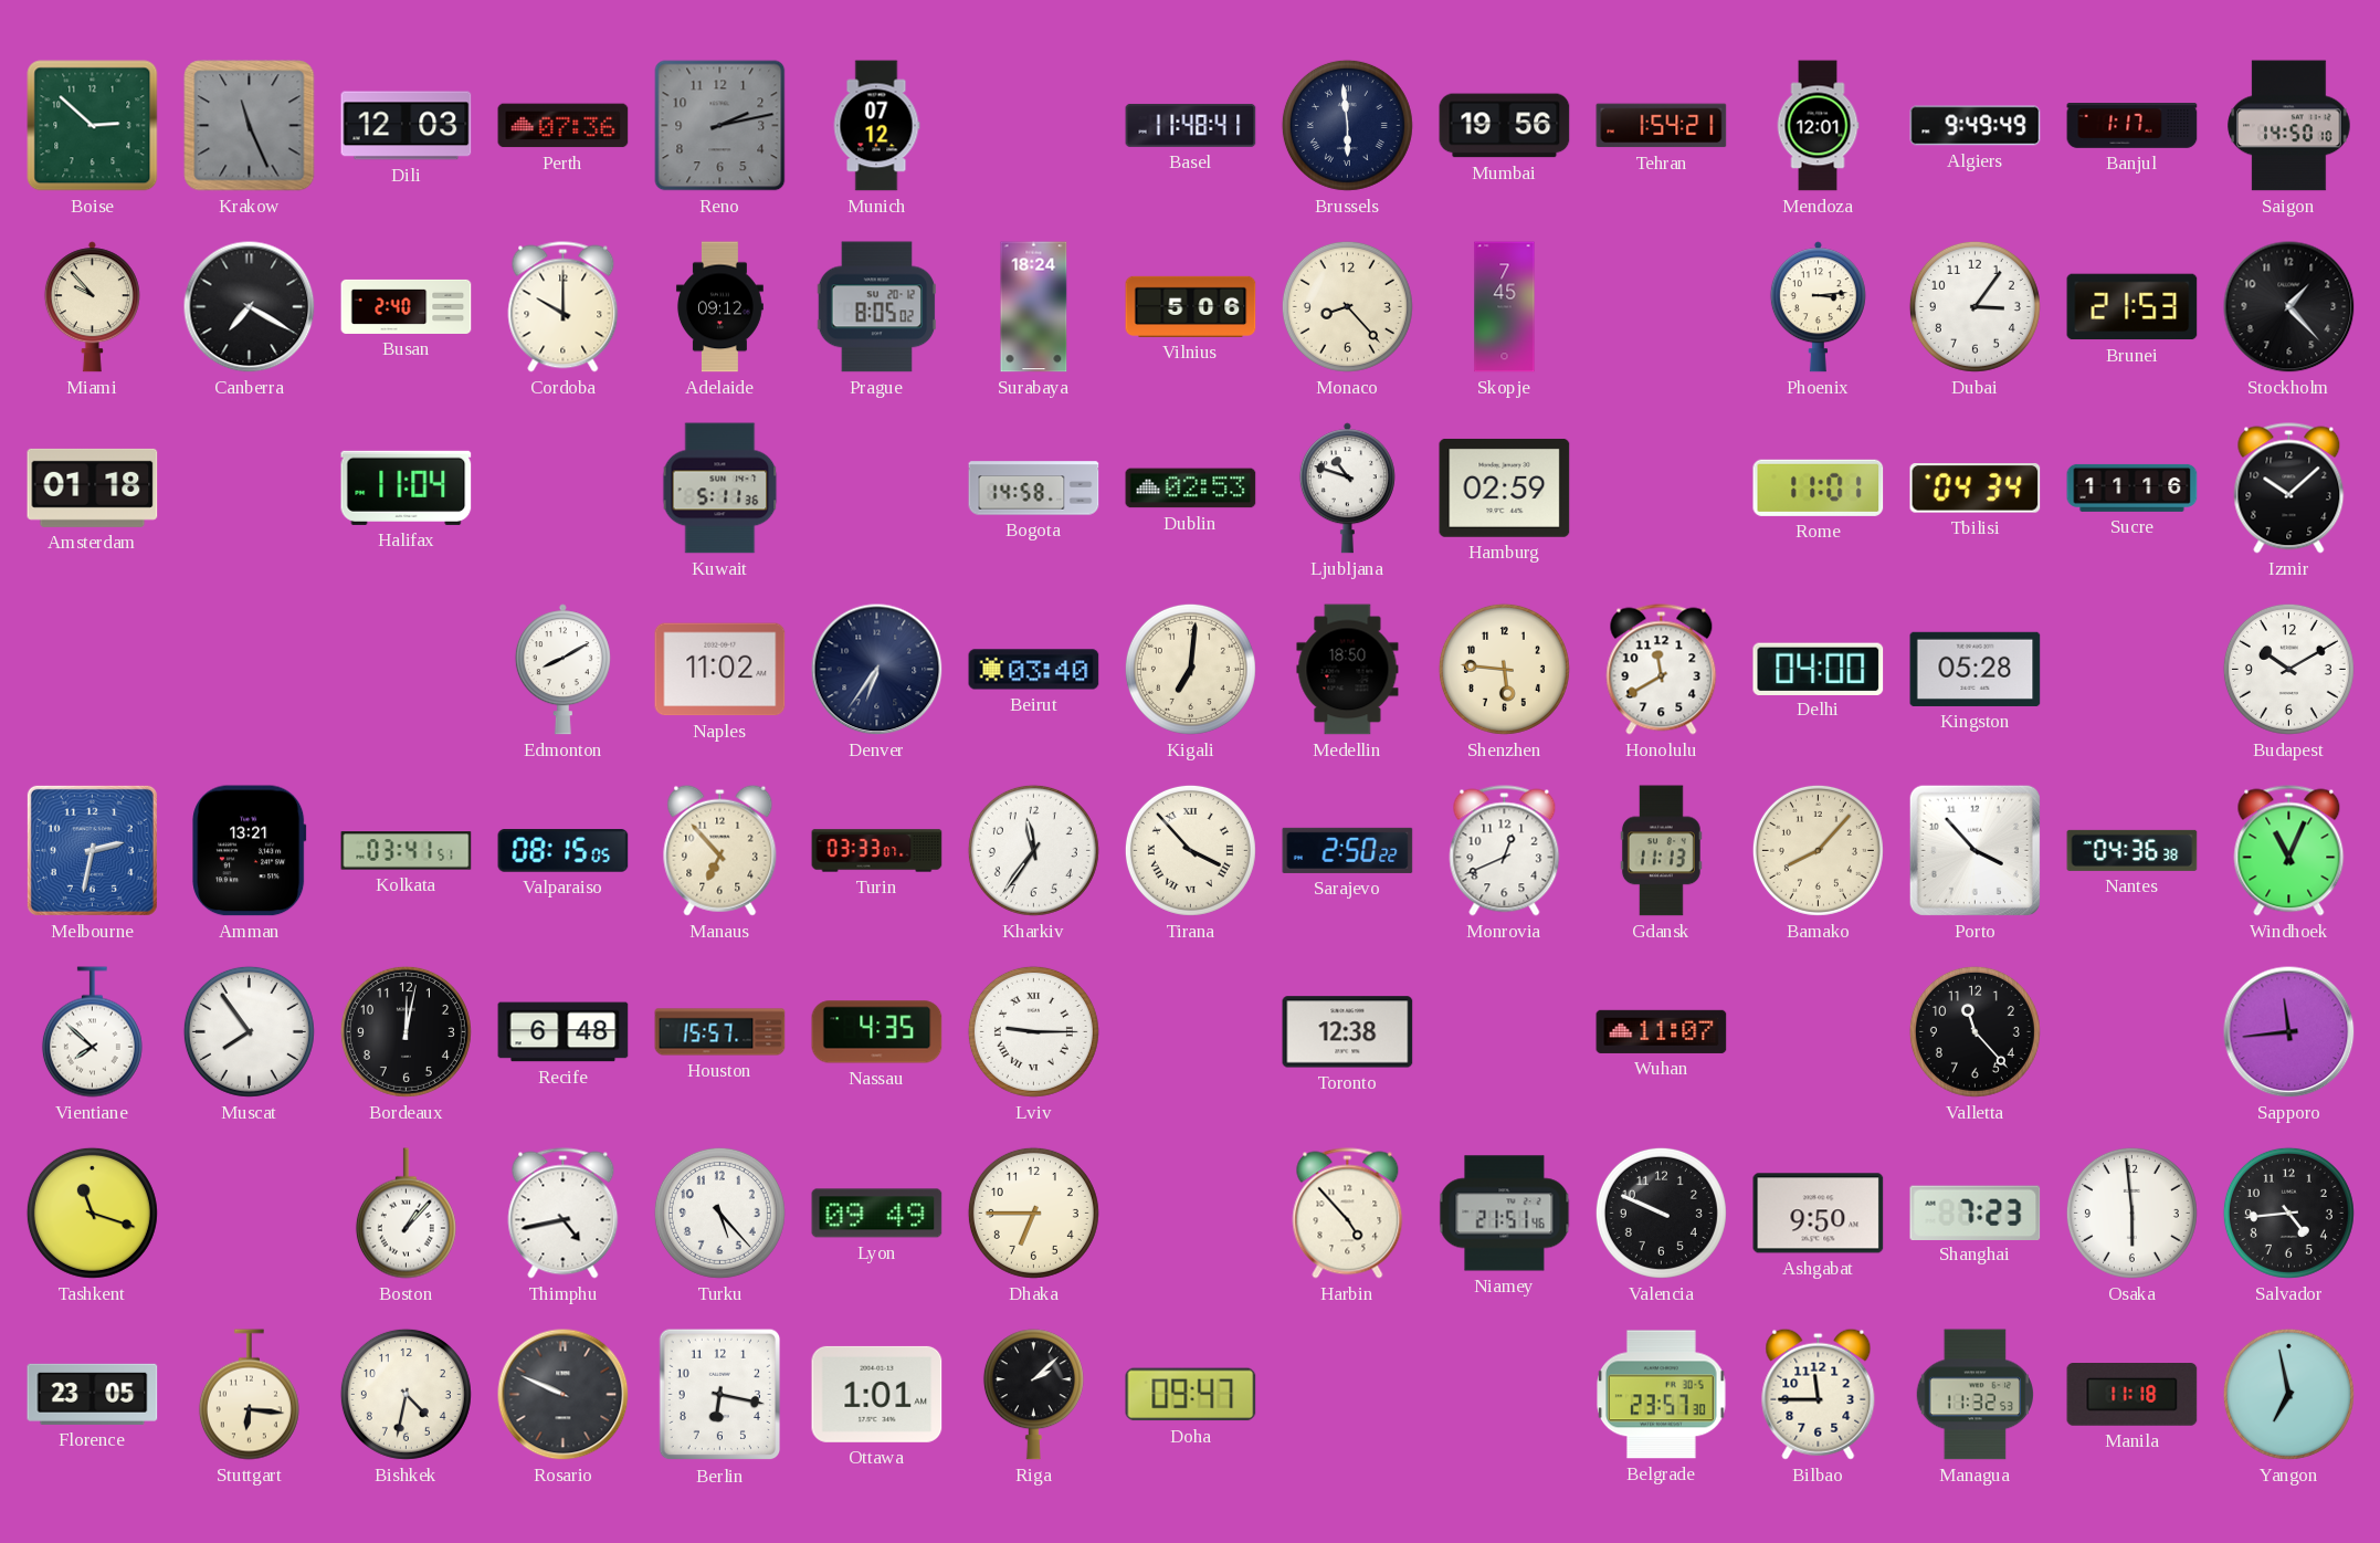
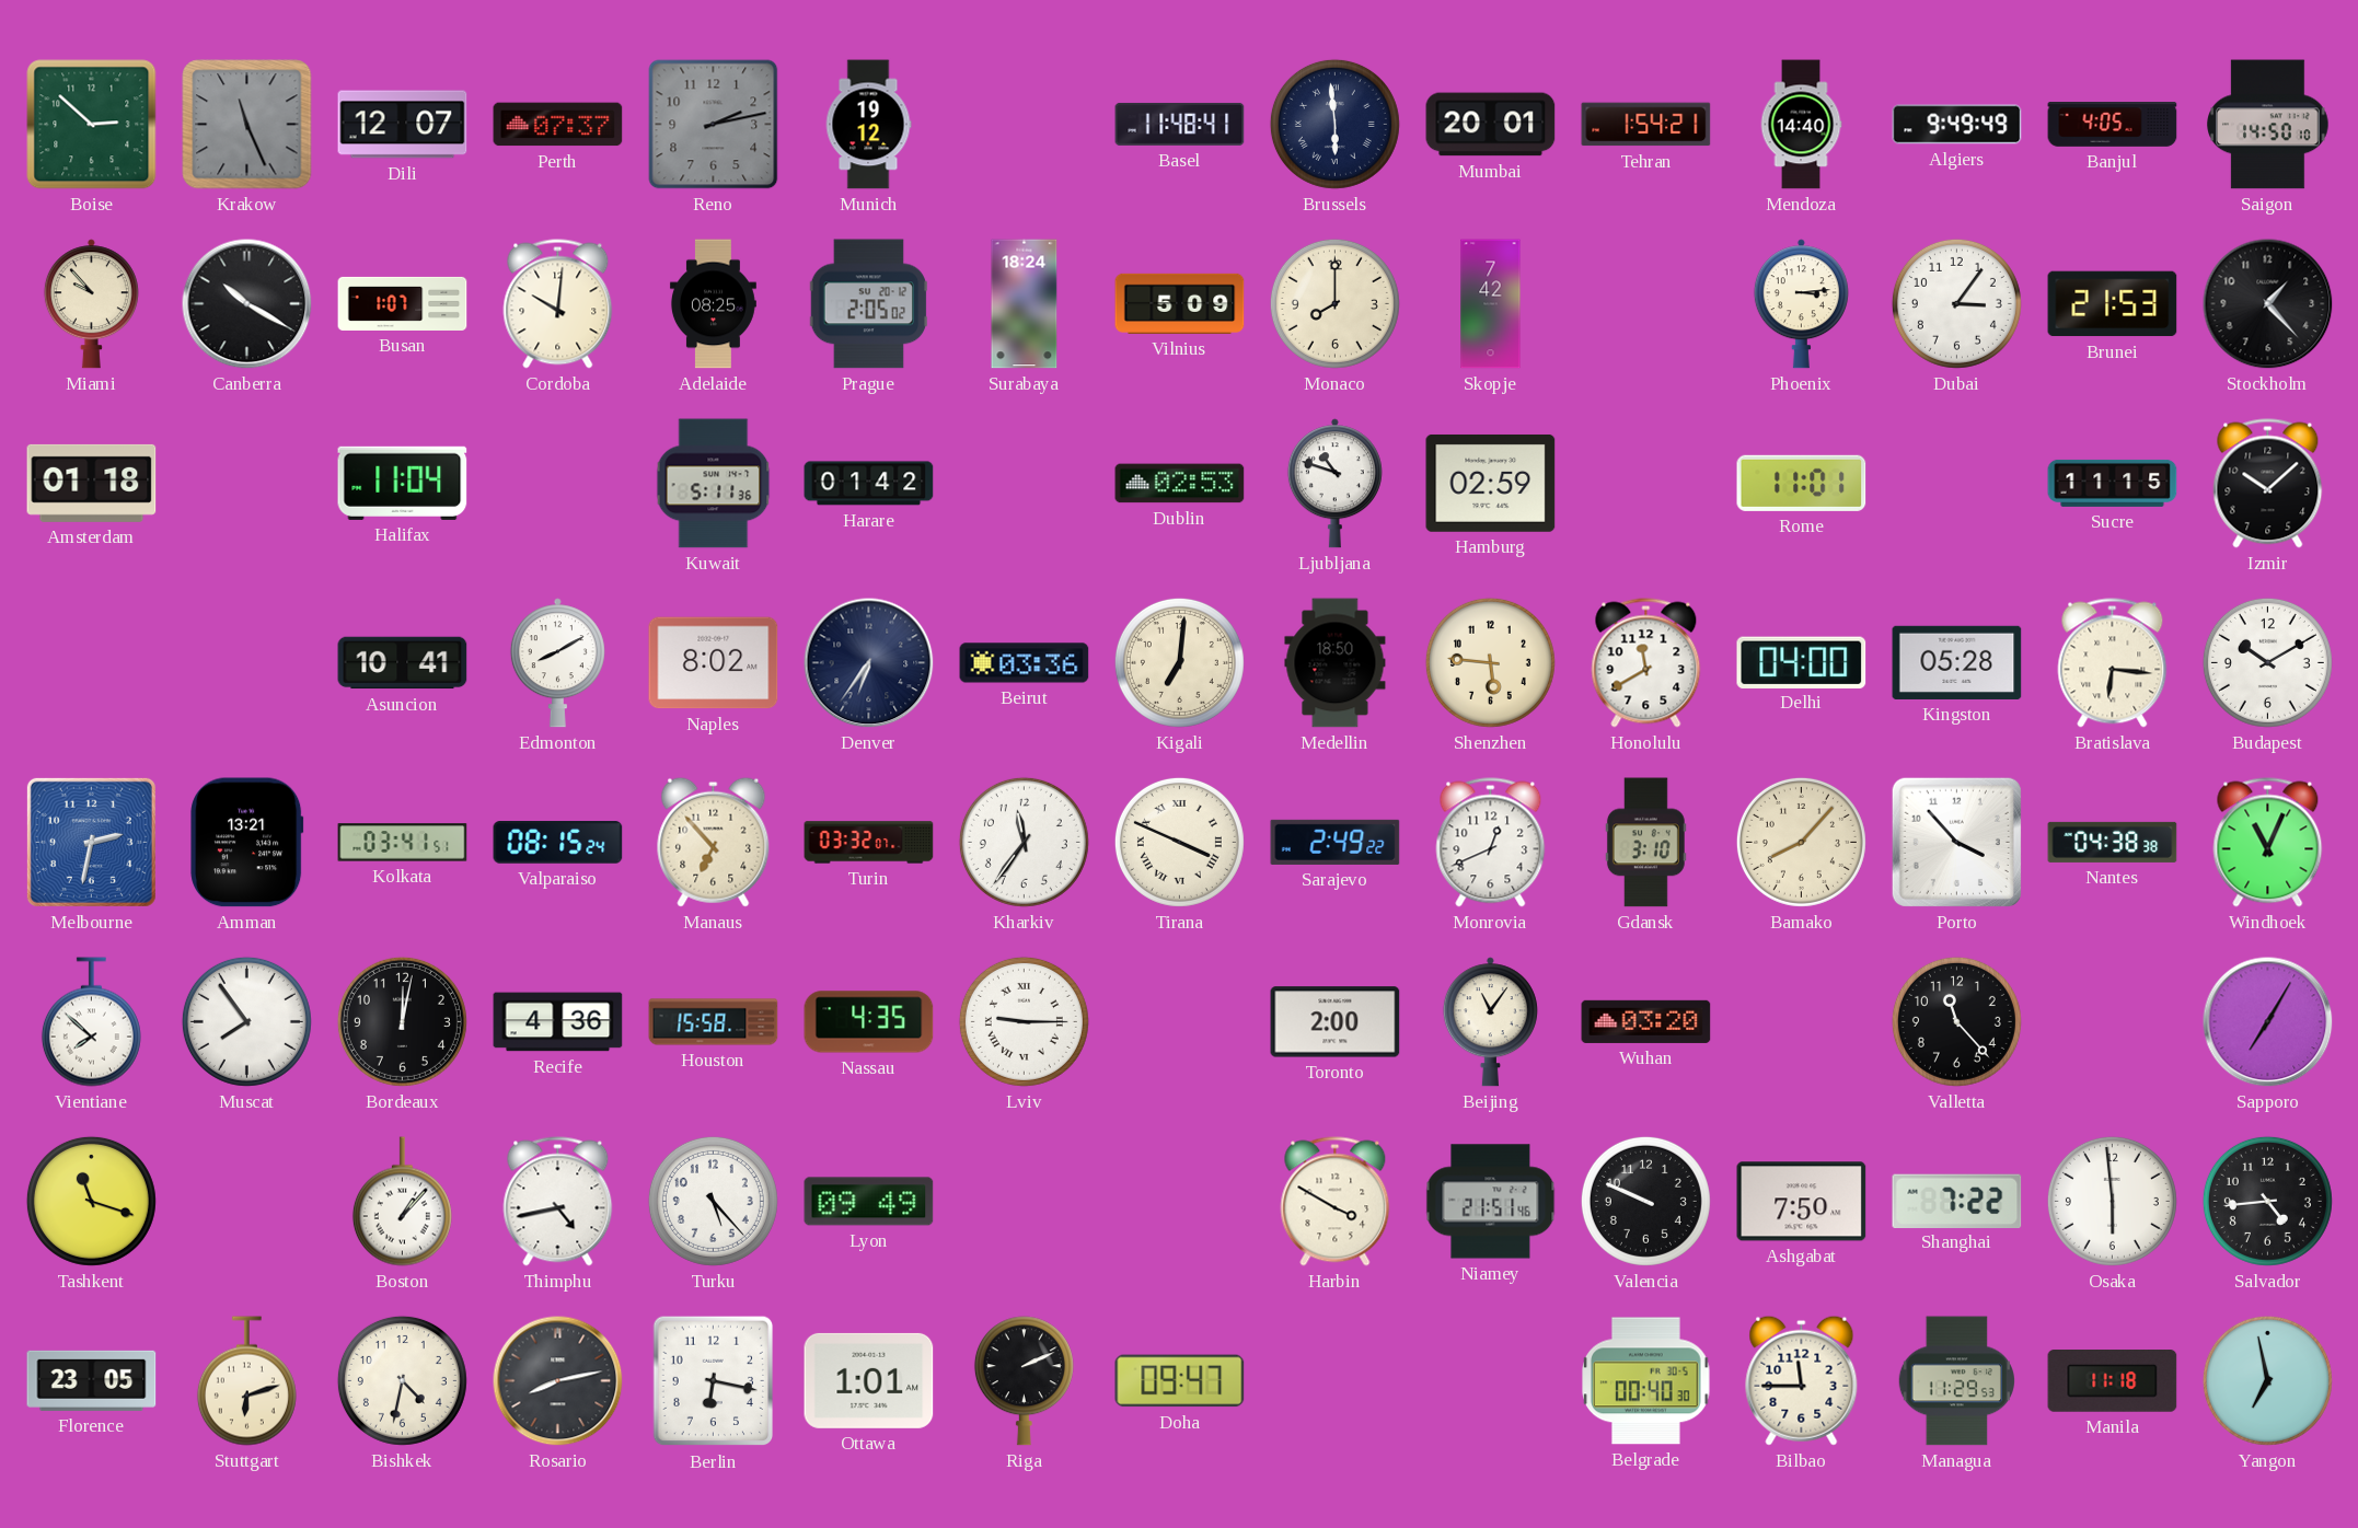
Dili: 12:03 -> 12:07
Perth: 07:36 -> 07:37
Munich: 07:12 -> 19:12
Mumbai: 19:56 -> 20:01
Mendoza: 12:01 -> 14:40
Banjul: 1:17 -> 4:05
Canberra: 7:20 -> 10:20
Busan: 2:40 -> 1:07
Cordoba: 10:00 -> 10:01
Adelaide: 09:12 -> 08:25
Prague: 8:05 -> 2:05
Vilnius: 5:06 -> 5:09
Monaco: 8:23 -> 8:00
Skopje: 7:45 -> 7:42
Harare: none -> 01:42
Bogota: 14:58 -> none
Tbilisi: 04:34 -> none
Sucre: 11:16 -> 11:15
Asuncion: none -> 10:41
Naples: 11:02 -> 8:02
Beirut: 03:40 -> 03:36
Bratislava: none -> 6:16
Valparaiso: 08:15:05 -> 08:15:24
Turin: 03:33 -> 03:32
Tirana: 3:53 -> 3:49
Sarajevo: 2:50 -> 2:49
Gdansk: 11:13 -> 3:10
Nantes: 04:36 -> 04:38
Recife: 6:48 -> 4:36
Houston: 15:57 -> 15:58
Toronto: 12:38 -> 2:00
Beijing: none -> 11:06
Wuhan: 11:07 -> 03:20
Sapporo: 11:44 -> 7:05
Dhaka: 6:45 -> none
Harbin: 4:53 -> 3:50
Ashgabat: 9:50 -> 7:50
Shanghai: 7:23 -> 7:22
Stuttgart: 6:16 -> 6:12
Rosario: 9:49 -> 8:13
Riga: 2:08 -> 2:11
Belgrade: 23:57 -> 00:40
Managua: 11:32 -> 11:29
